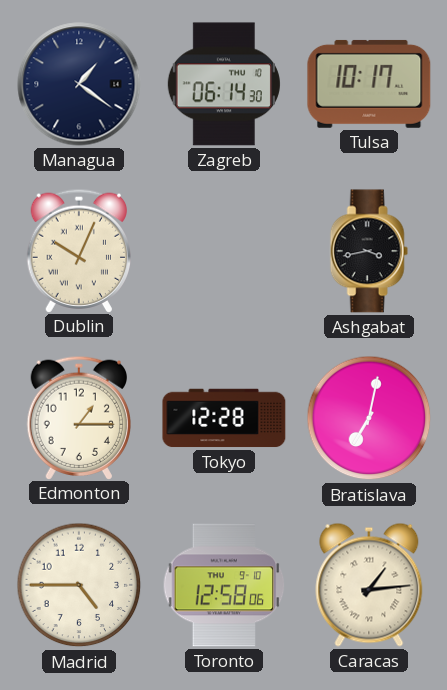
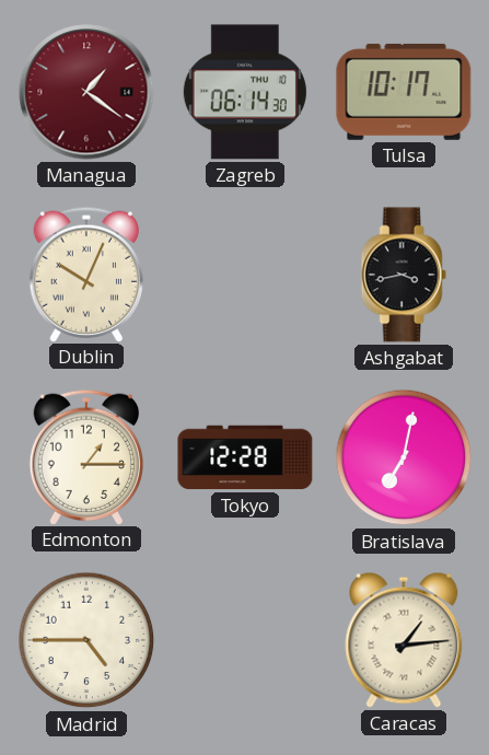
Managua dial: navy -> burgundy
Toronto: 12:58 -> none
